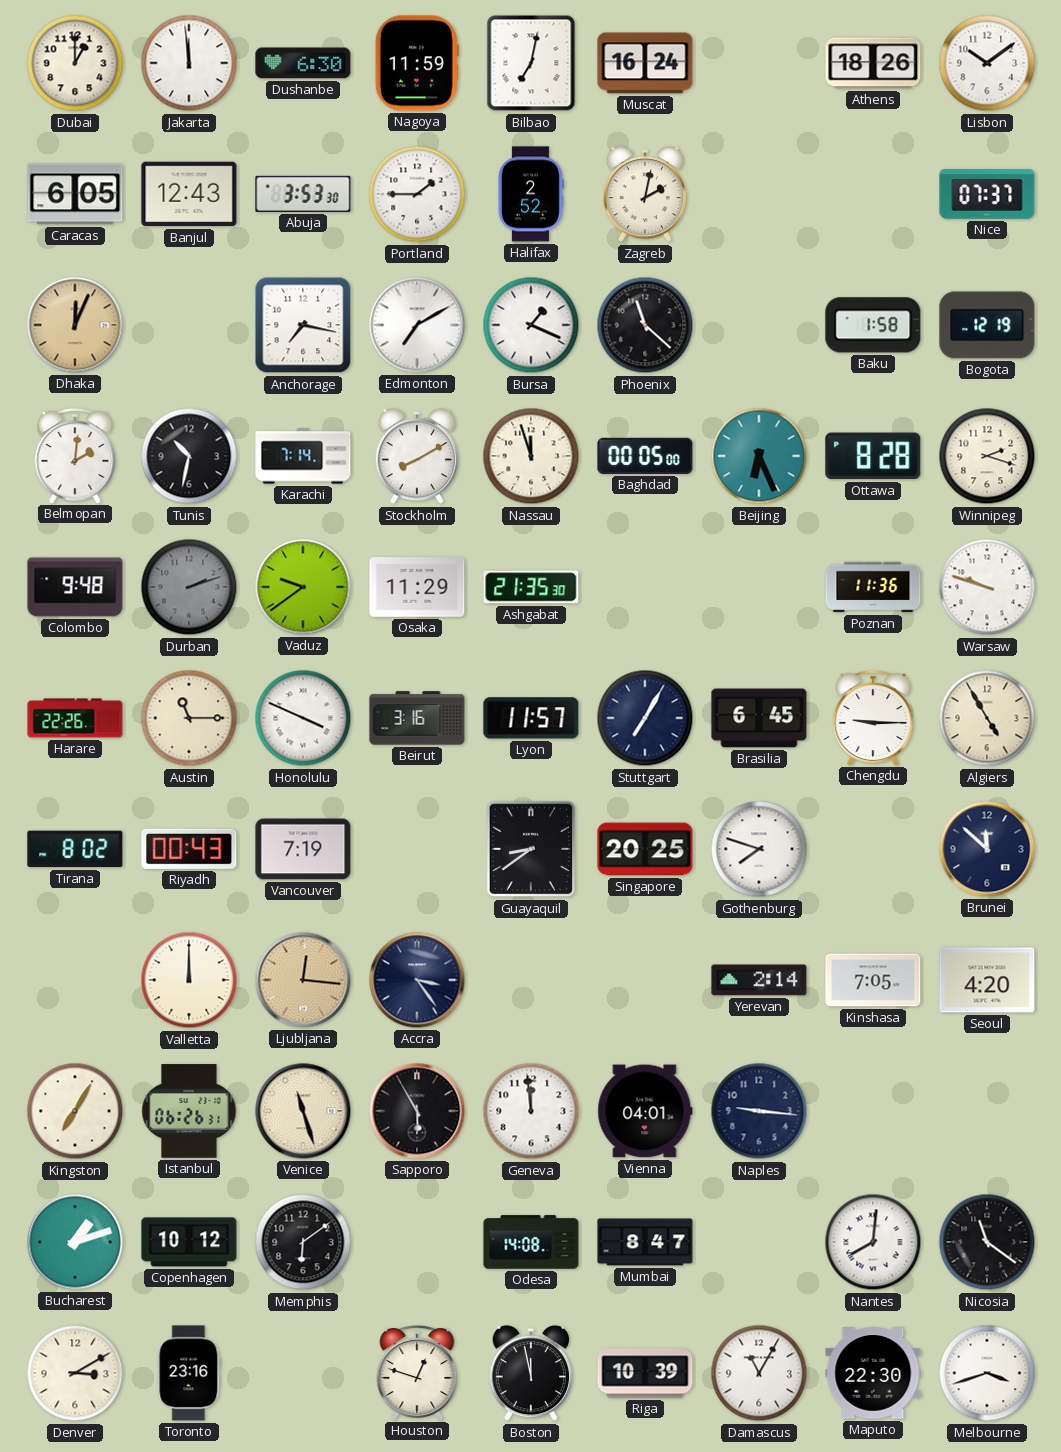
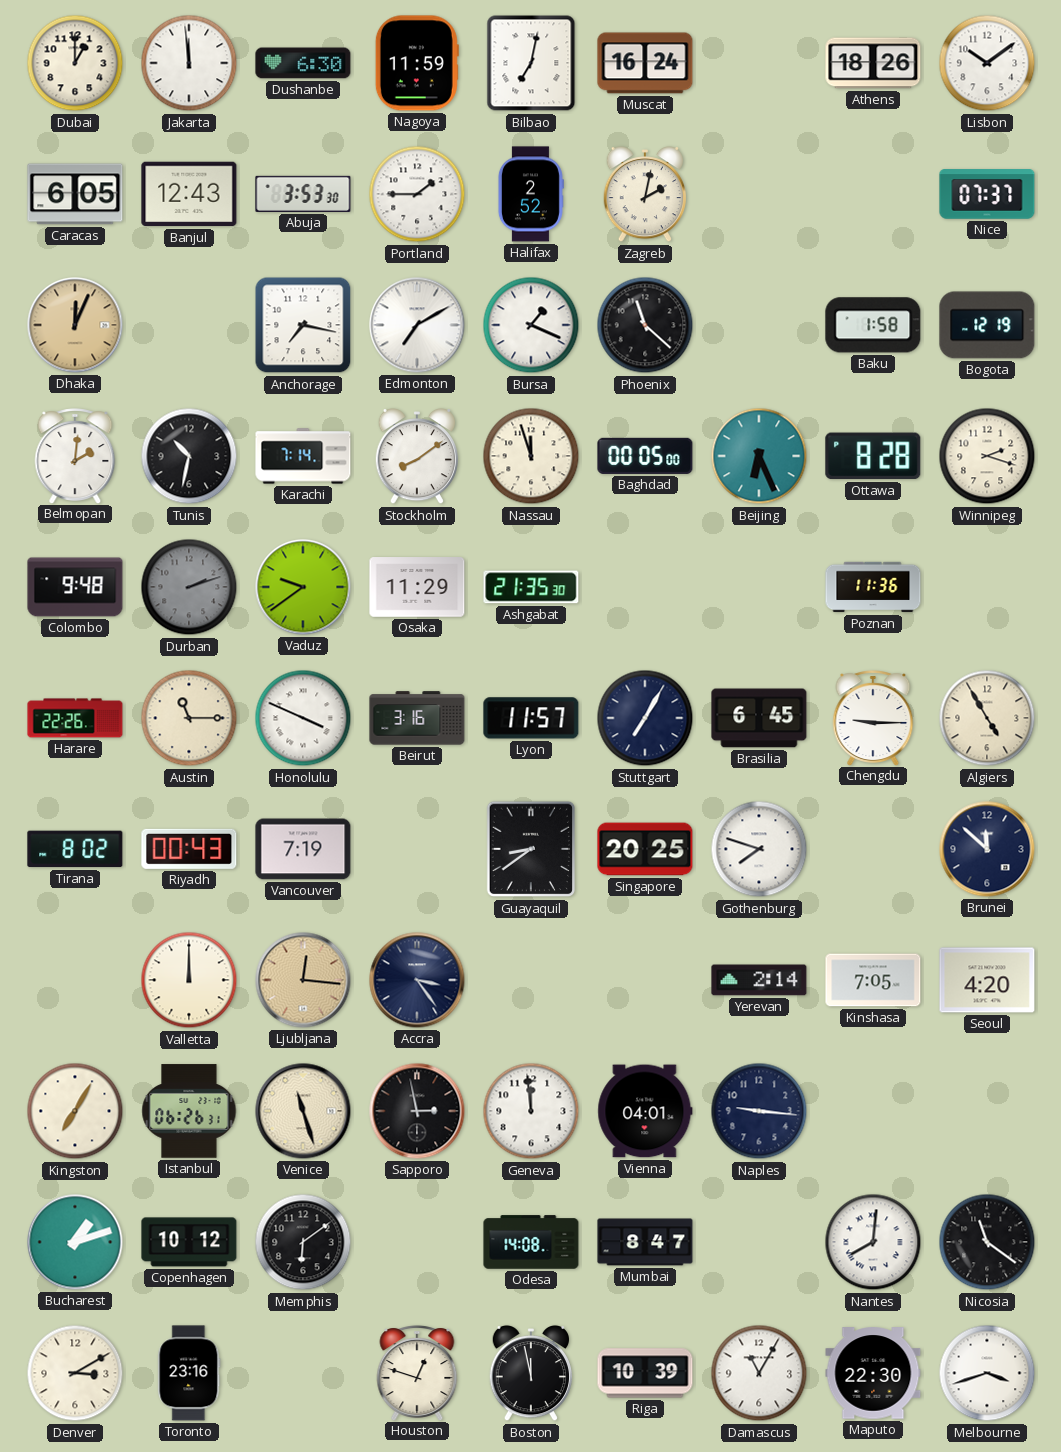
Stockholm: 8:10 -> 8:09
Warsaw: 9:48 -> none
Sapporo: 5:55 -> 2:58
